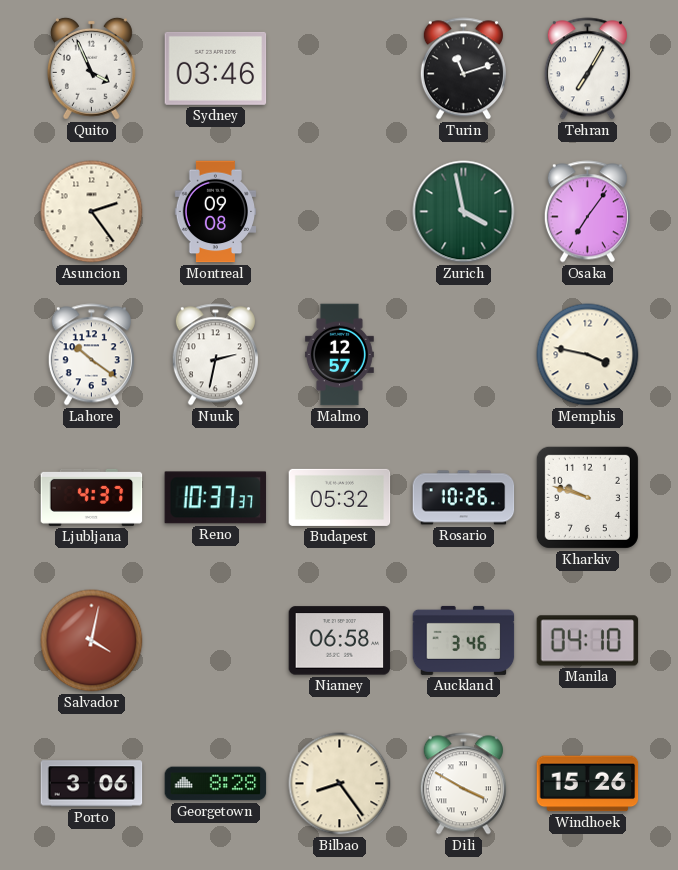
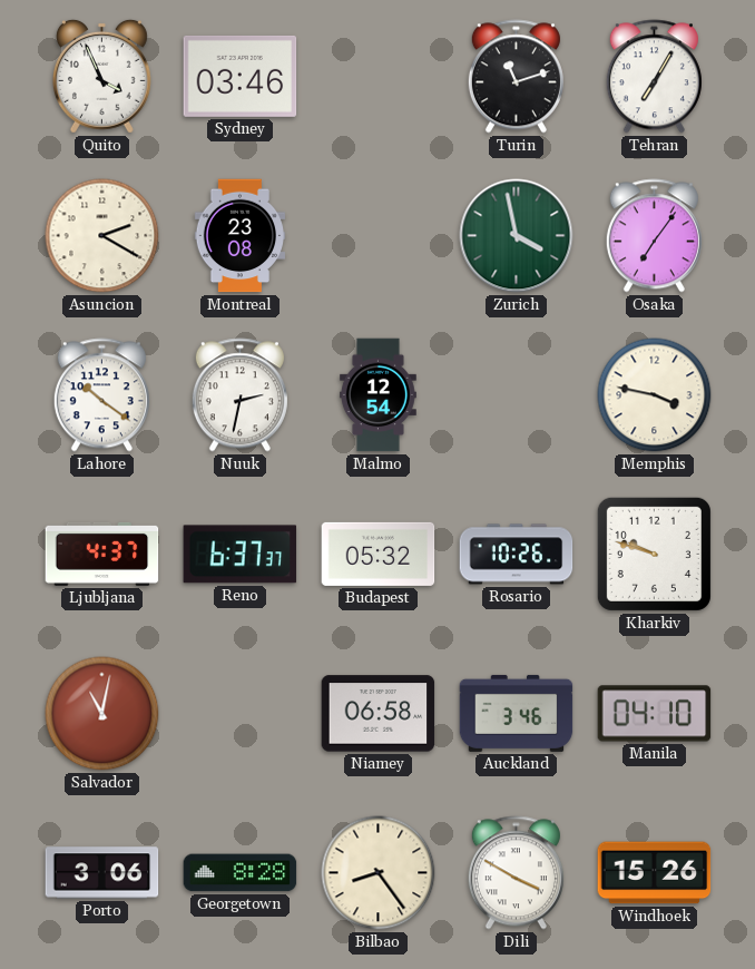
Asuncion: 2:24 -> 2:20
Montreal: 09:08 -> 23:08
Malmo: 12:57 -> 12:54
Reno: 10:37 -> 6:37
Salvador: 4:02 -> 11:02
